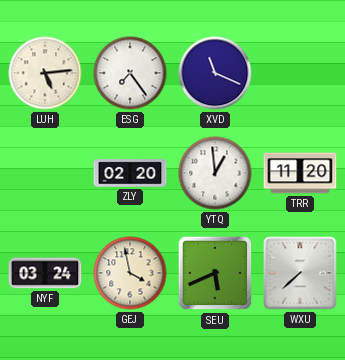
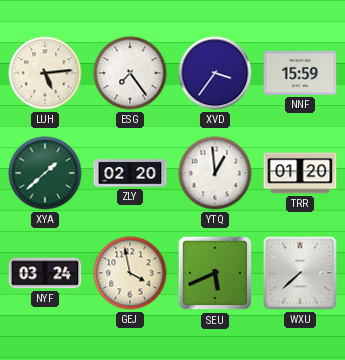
XVD: 11:19 -> 3:36
NNF: none -> 15:59
XYA: none -> 1:38
TRR: 11:20 -> 01:20
